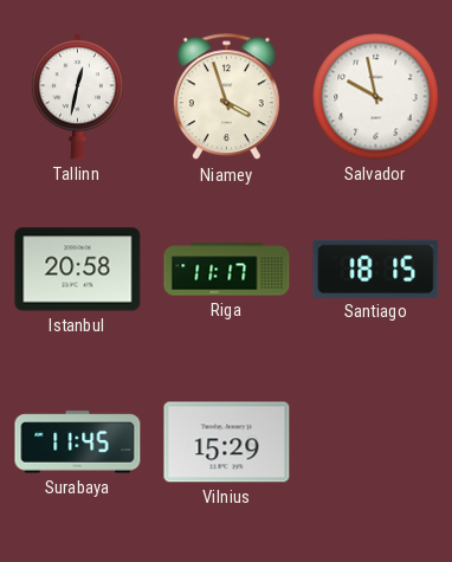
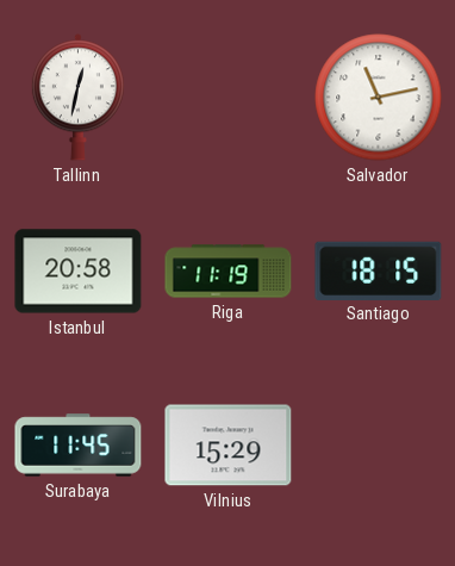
Niamey: 3:57 -> none
Salvador: 9:58 -> 11:13
Riga: 11:17 -> 11:19
